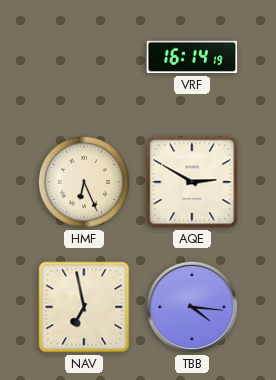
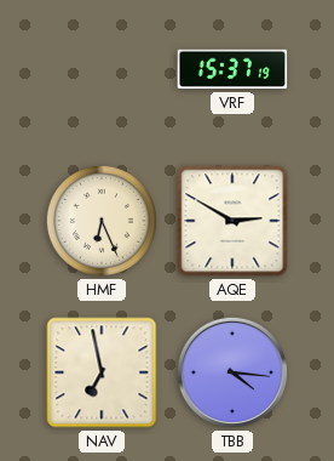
VRF: 16:14 -> 15:37
